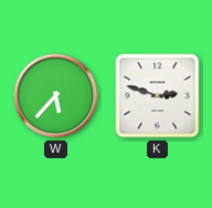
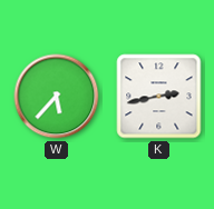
K: 2:48 -> 2:43
